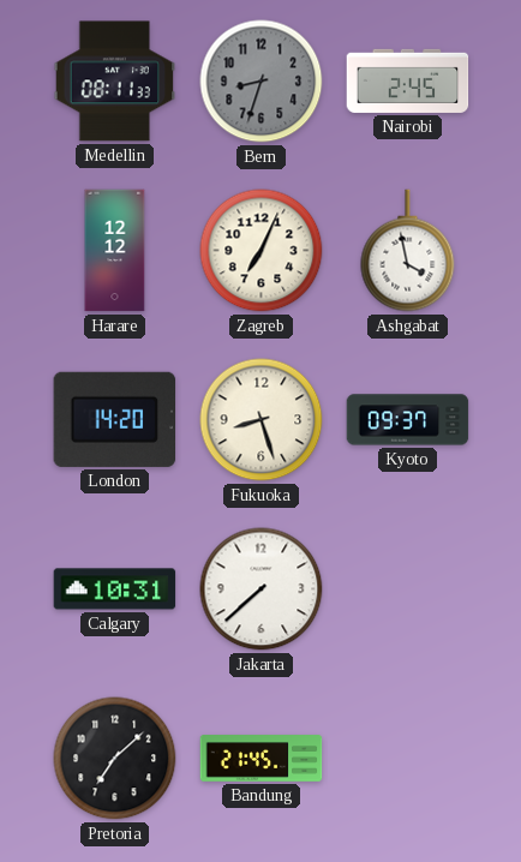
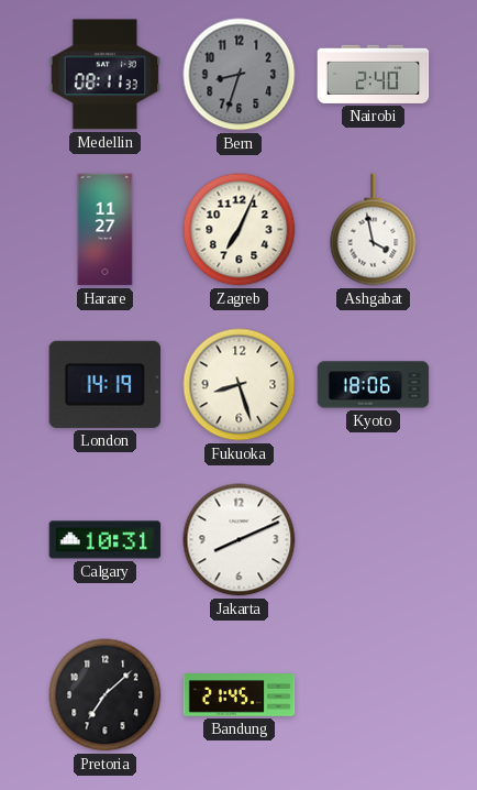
Nairobi: 2:45 -> 2:40
Harare: 12:12 -> 11:27
London: 14:20 -> 14:19
Kyoto: 09:37 -> 18:06
Jakarta: 7:38 -> 8:11
